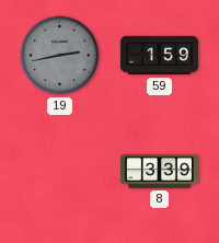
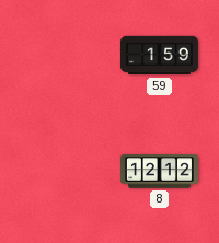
19: 2:43 -> none
8: 3:39 -> 12:12
